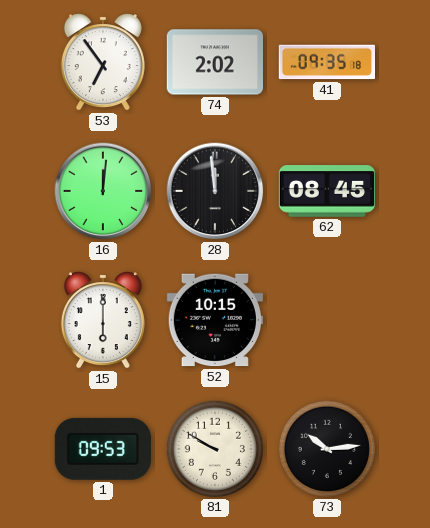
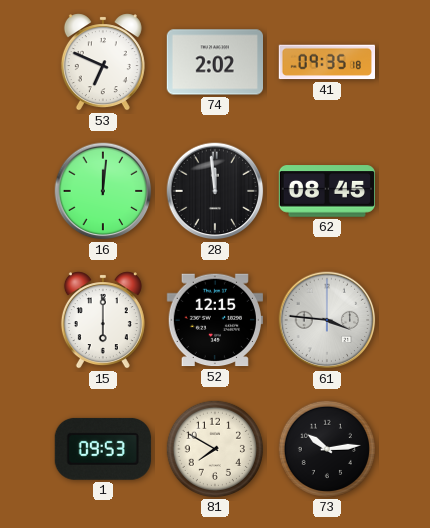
53: 6:54 -> 6:49
52: 10:15 -> 12:15
61: none -> 3:46
81: 9:50 -> 7:50
